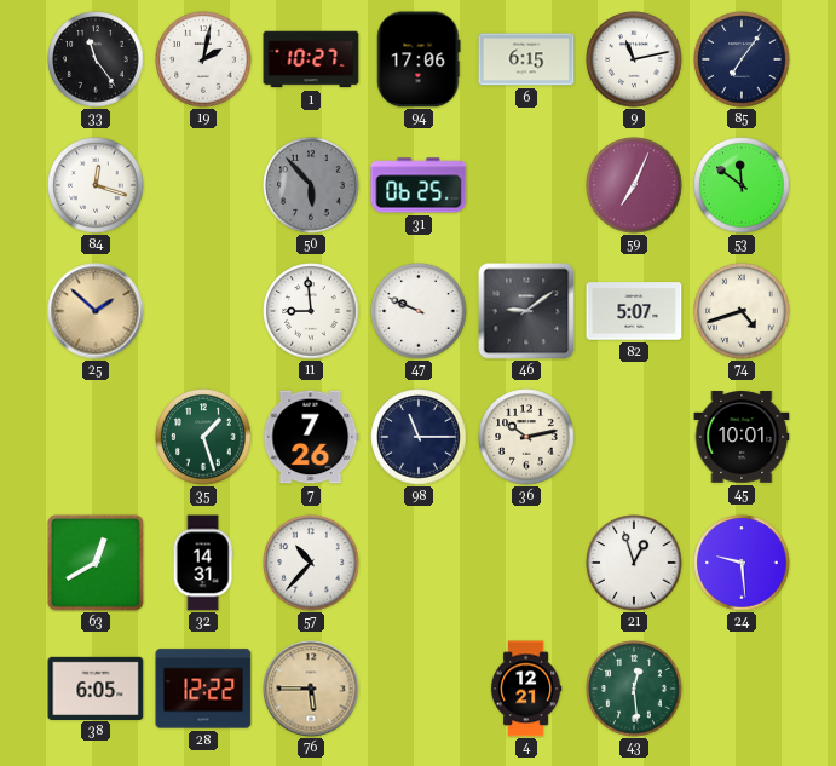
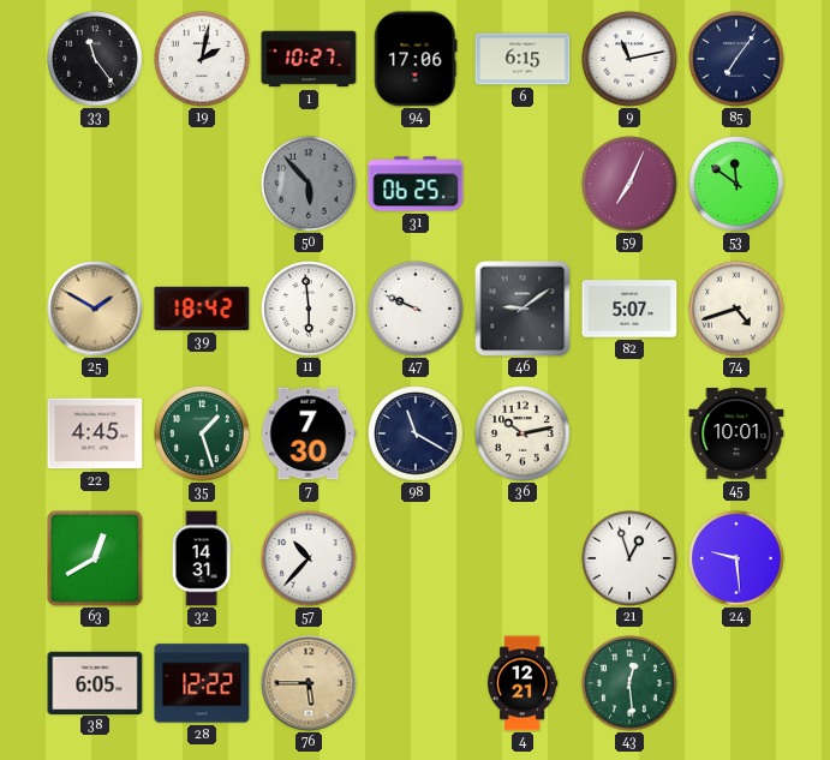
84: 12:18 -> none
25: 1:52 -> 1:50
39: none -> 18:42
11: 8:59 -> 5:59
22: none -> 4:45
7: 7:26 -> 7:30
98: 11:15 -> 11:20
